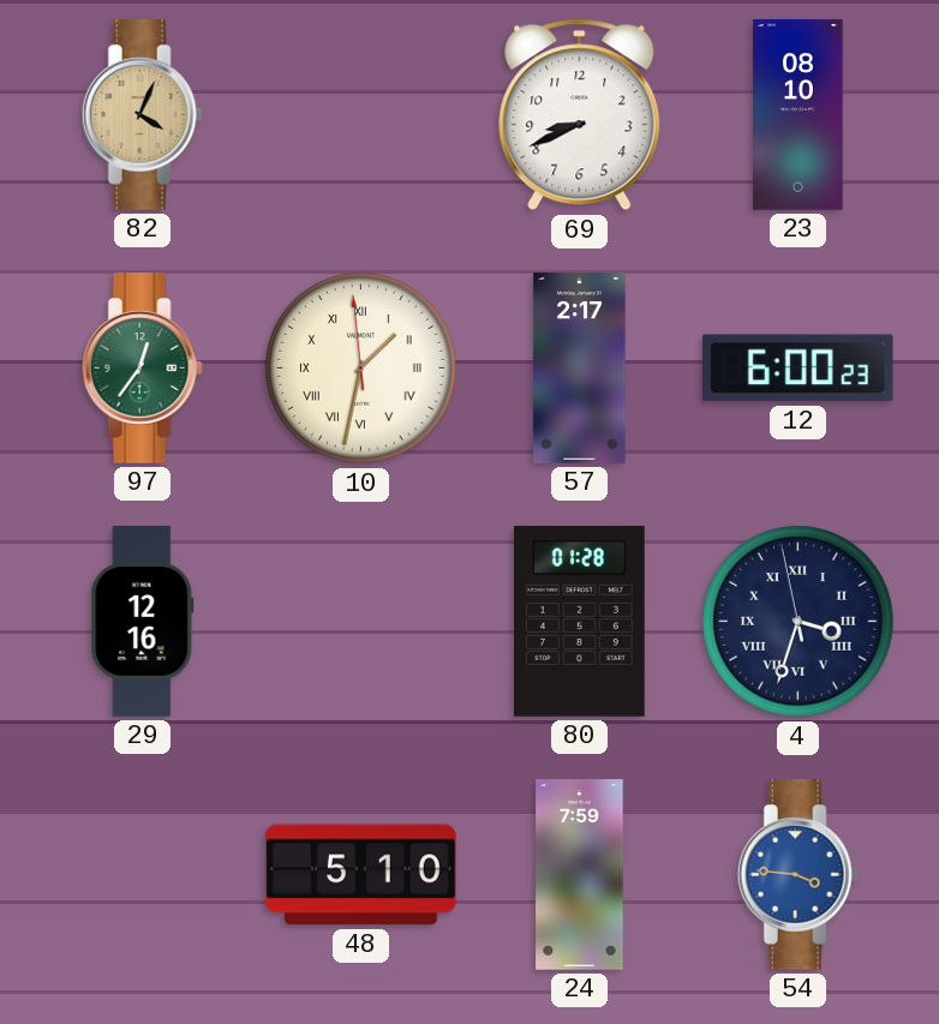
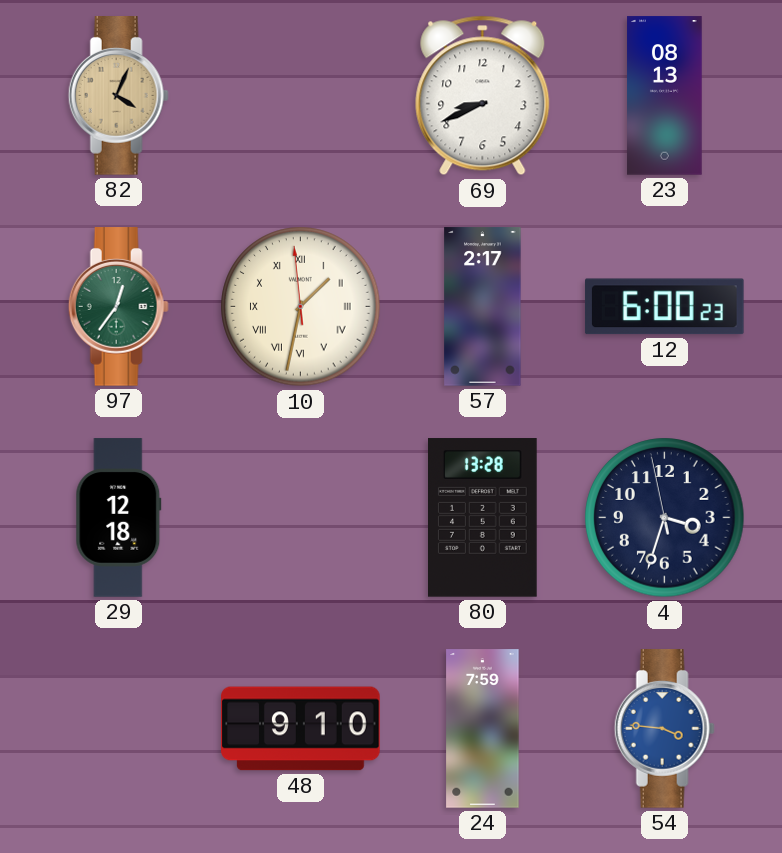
23: 08:10 -> 08:13
29: 12:16 -> 12:18
80: 01:28 -> 13:28
4 numerals: Roman -> Arabic
48: 5:10 -> 9:10
